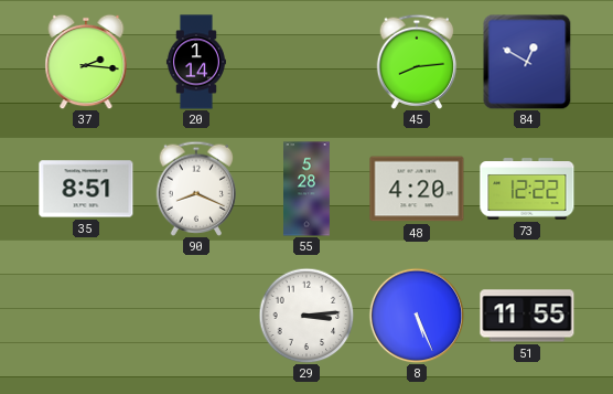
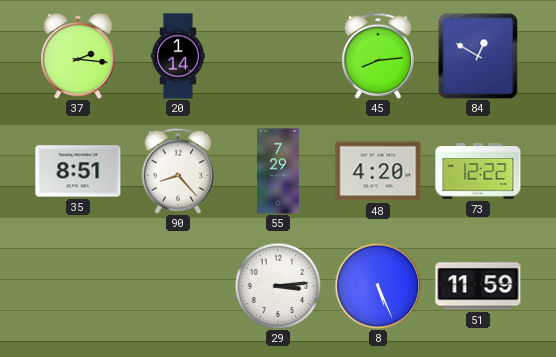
90: 8:19 -> 8:23
55: 5:28 -> 7:29
51: 11:55 -> 11:59
